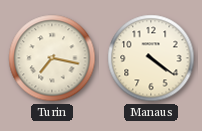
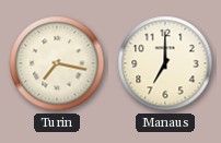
Manaus: 4:21 -> 7:00
